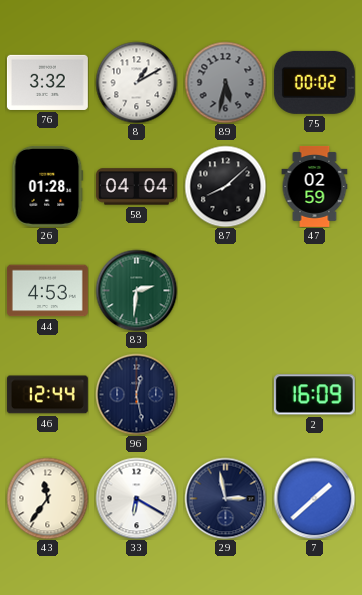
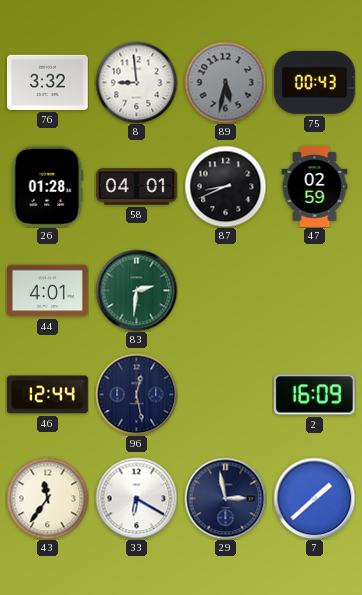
8: 1:10 -> 8:59
75: 00:02 -> 00:43
58: 04:04 -> 04:01
87: 8:08 -> 8:41
44: 4:53 -> 4:01
